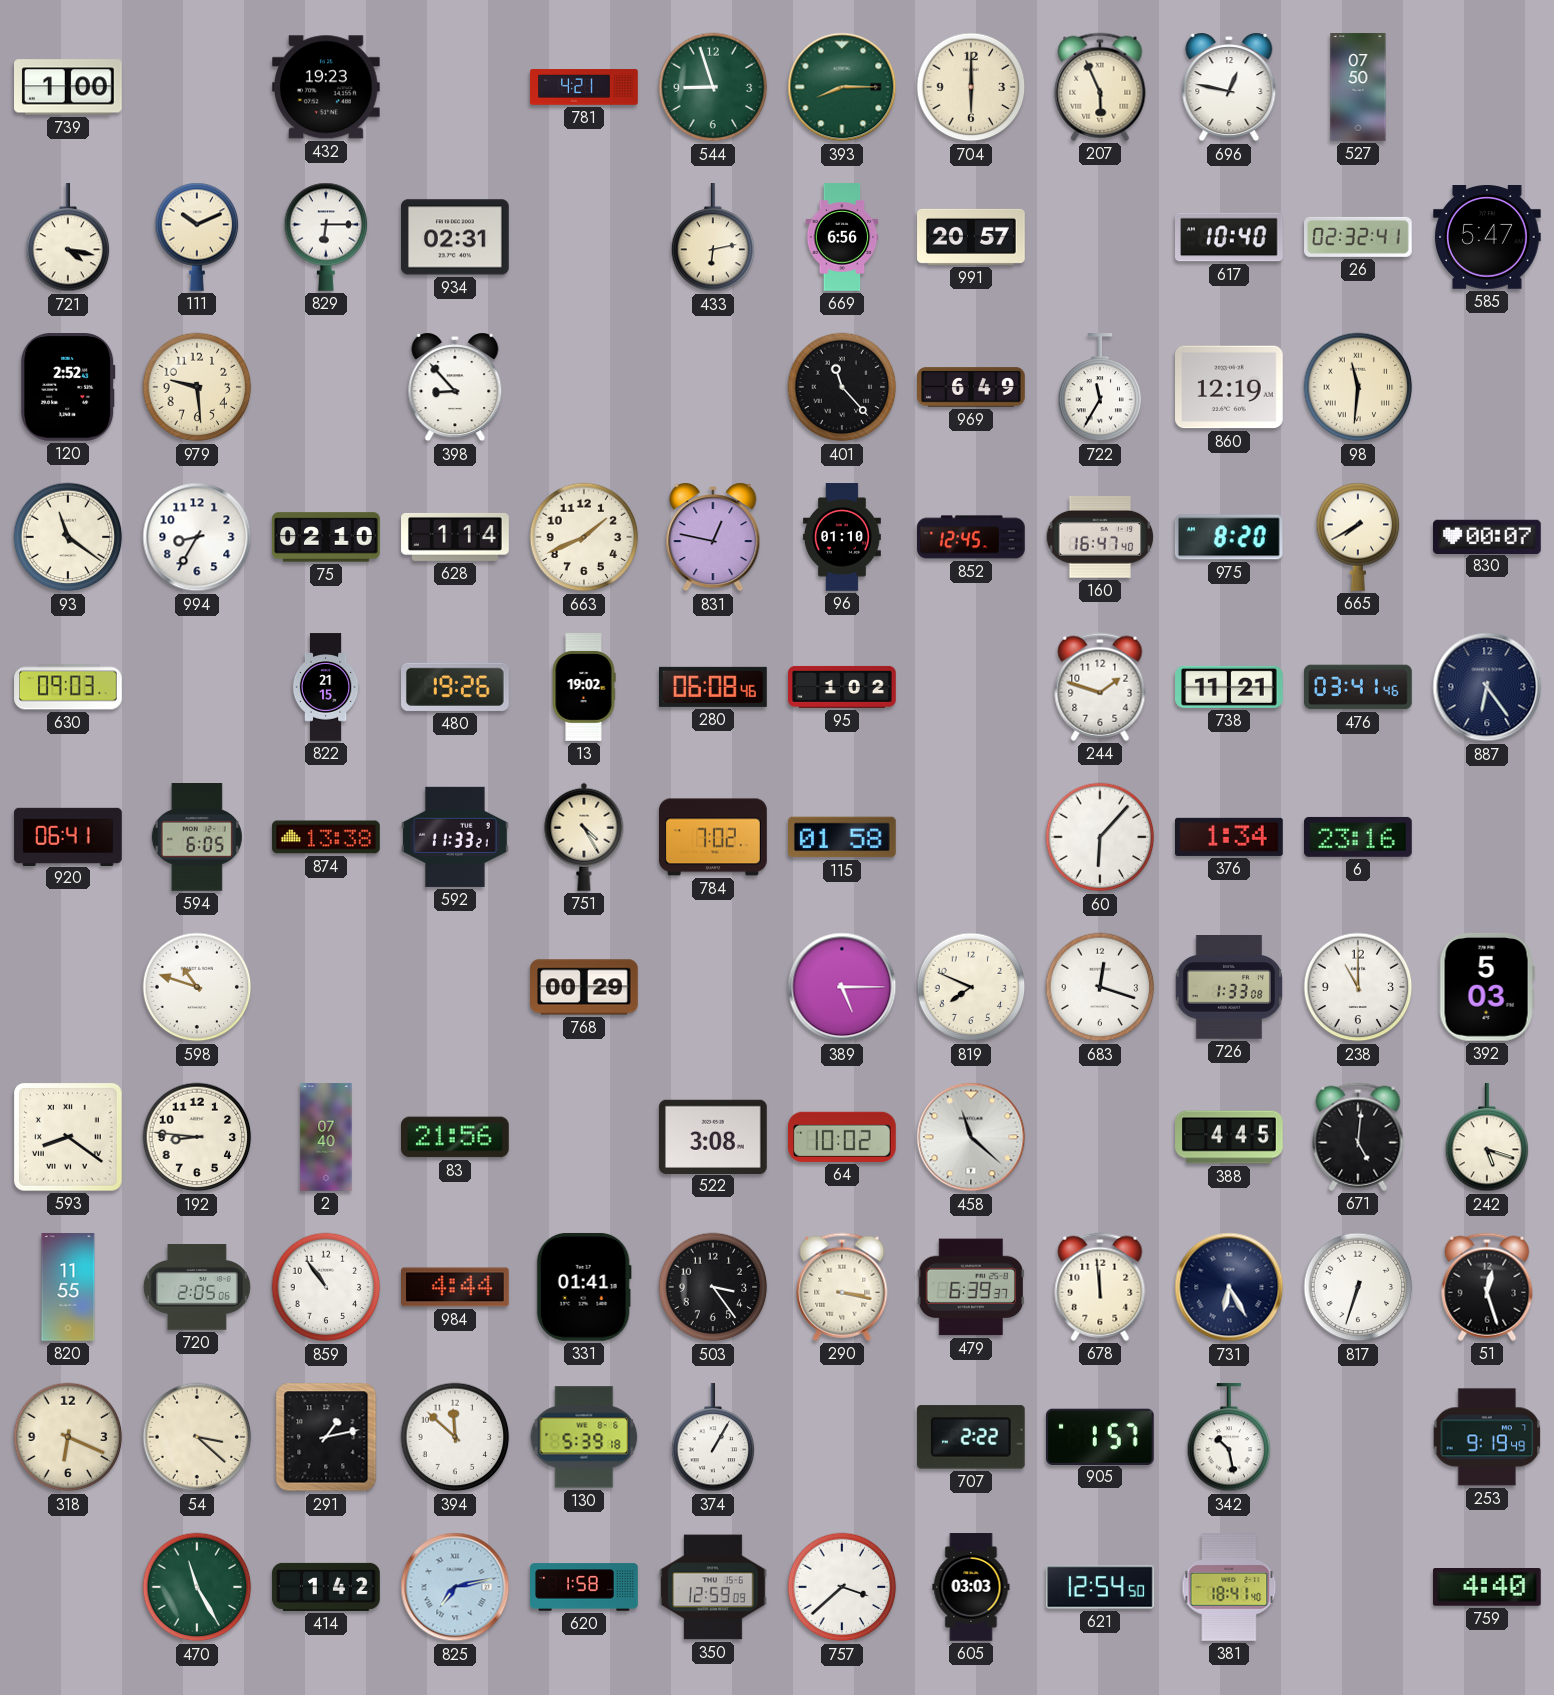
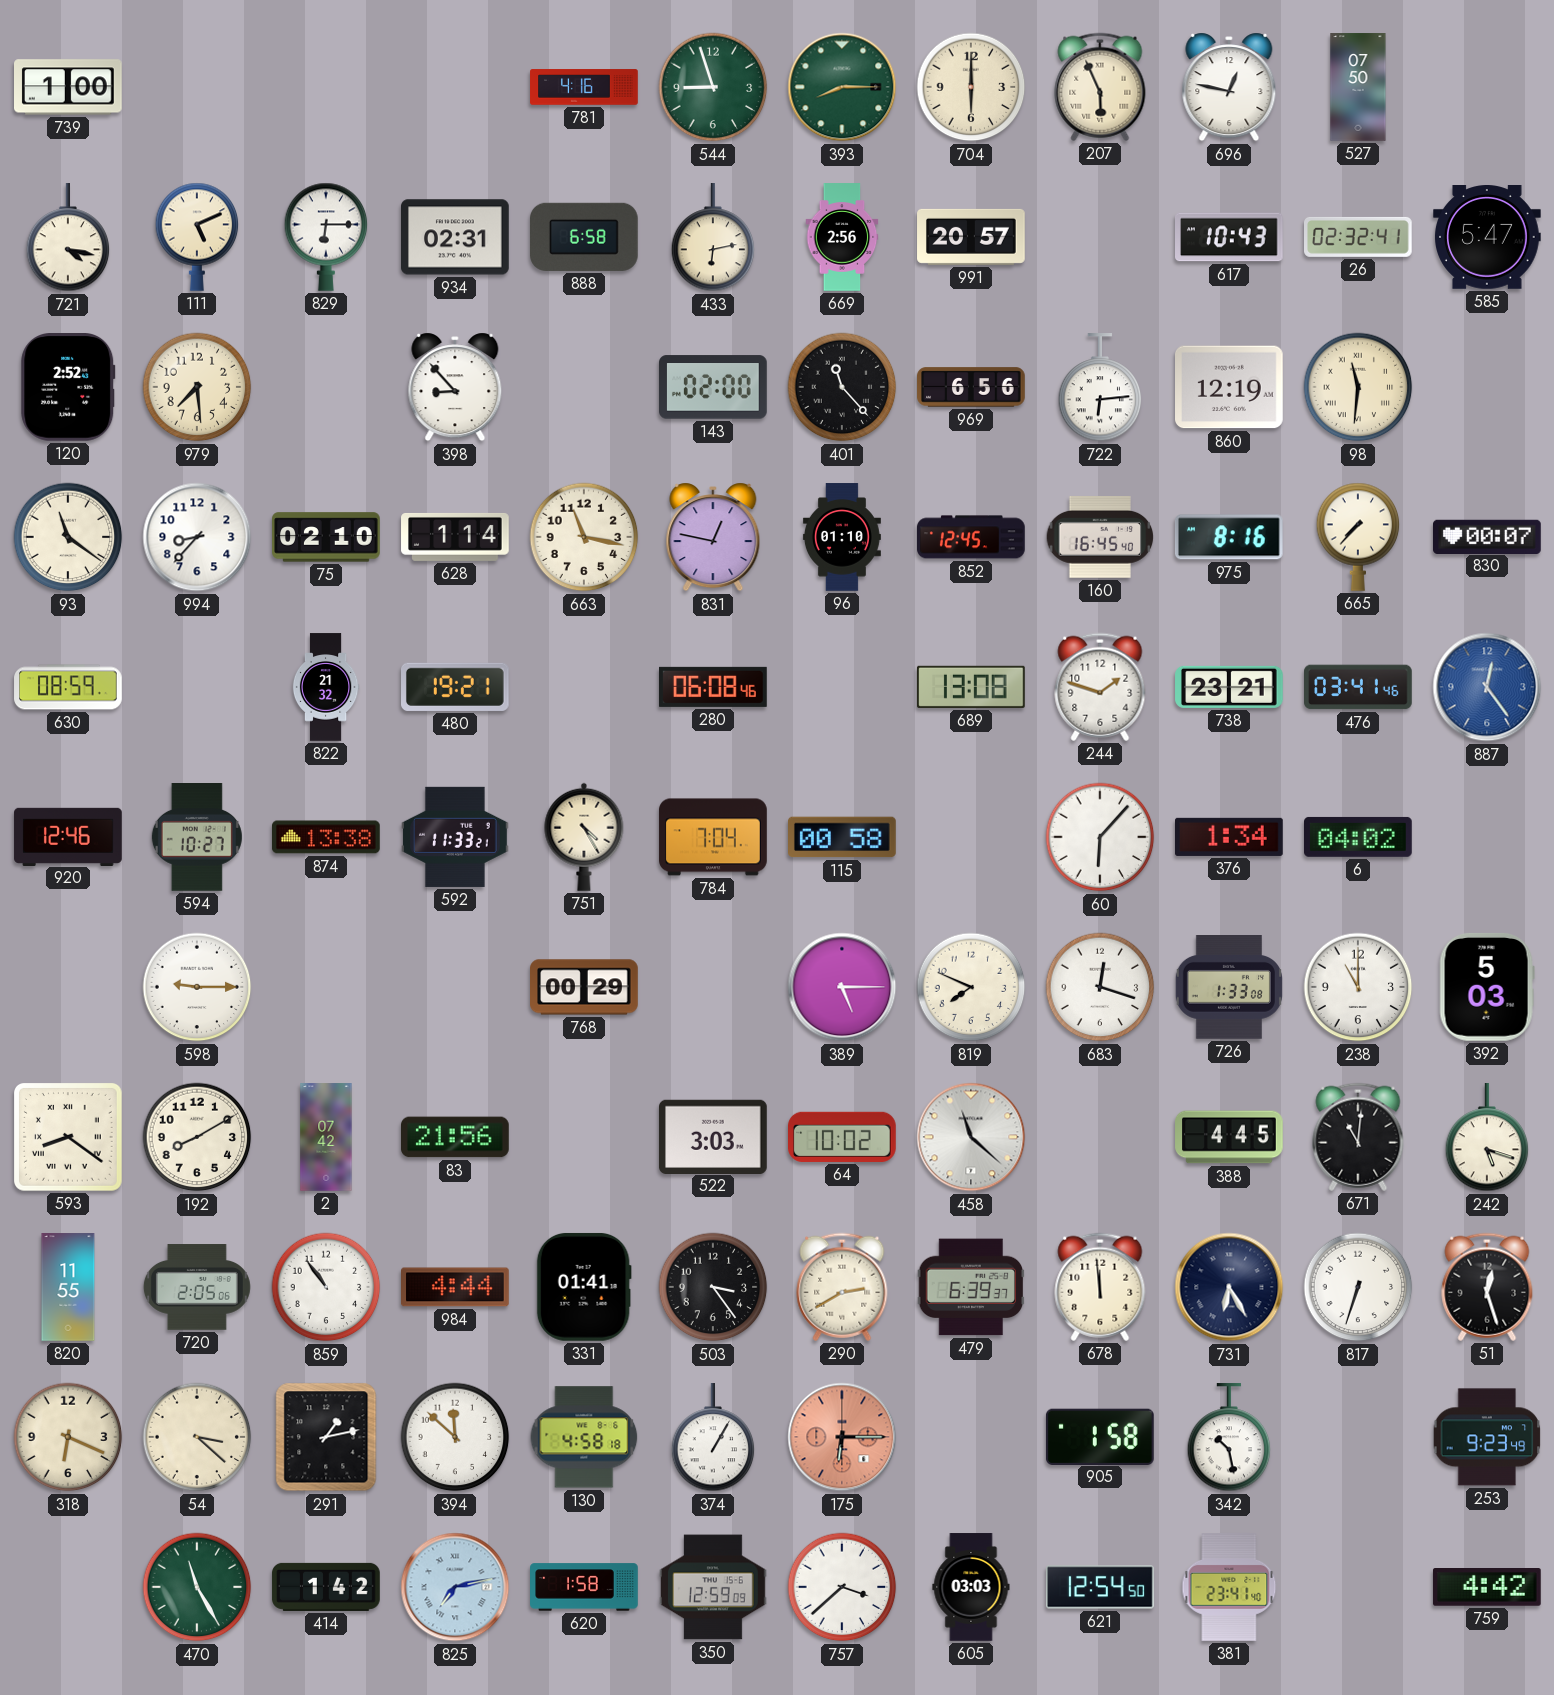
432: 19:23 -> none
781: 4:21 -> 4:16
111: 10:11 -> 5:11
888: none -> 6:58
669: 6:56 -> 2:56
617: 10:40 -> 10:43
979: 9:29 -> 7:29
143: none -> 02:00
969: 6:49 -> 6:56
722: 11:35 -> 6:14
994: 8:35 -> 8:37
663: 1:41 -> 11:17
160: 16:47 -> 16:45
975: 8:20 -> 8:16
665: 7:40 -> 7:37
630: 09:03 -> 08:59
822: 21:15 -> 21:32
480: 19:26 -> 19:21
13: 19:02 -> none
95: 1:02 -> none
689: none -> 13:08
738: 11:21 -> 23:21
887: 6:24 -> 12:24
887 dial: navy -> blue
920: 06:41 -> 12:46
594: 6:05 -> 10:27
784: 7:02 -> 7:04
115: 01:58 -> 00:58
6: 23:16 -> 04:02
598: 10:48 -> 9:15
192: 8:46 -> 8:10
2: 07:40 -> 07:42
522: 3:08 -> 3:03
671: 5:01 -> 11:01
290: 3:17 -> 2:40
130: 5:39 -> 4:58
175: none -> 6:15
707: 2:22 -> none
905: 1:57 -> 1:58
253: 9:19 -> 9:23
381: 18:41 -> 23:41
759: 4:40 -> 4:42
